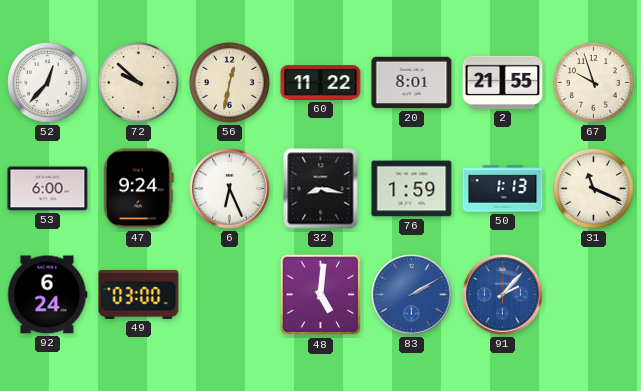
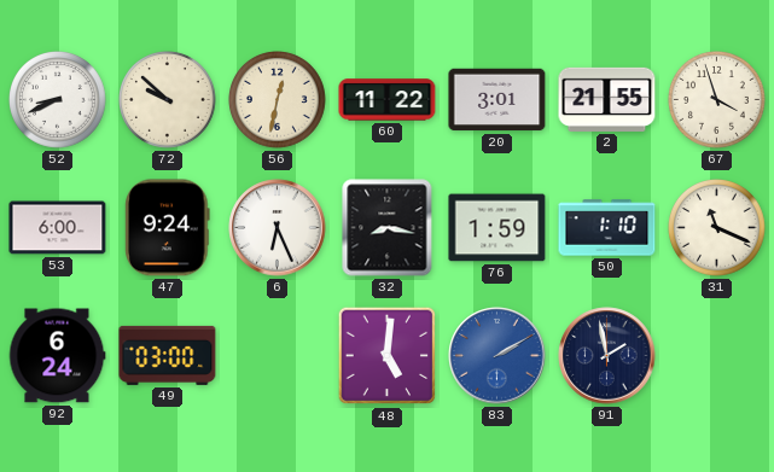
52: 12:37 -> 8:41
20: 8:01 -> 3:01
67: 9:57 -> 3:57
50: 1:13 -> 1:10
91: 2:07 -> 1:58
91 dial: blue -> navy
